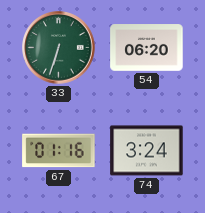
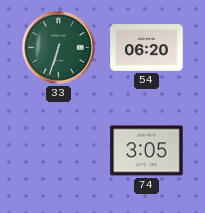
67: 01:16 -> none
74: 3:24 -> 3:05
